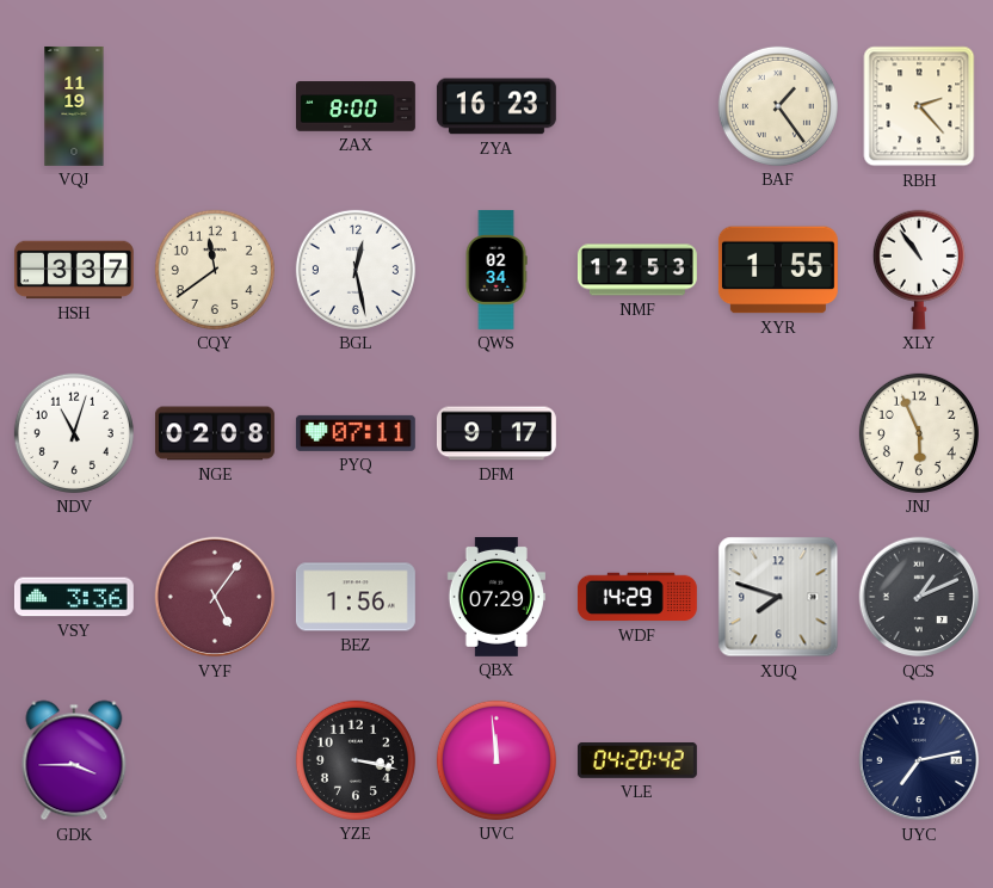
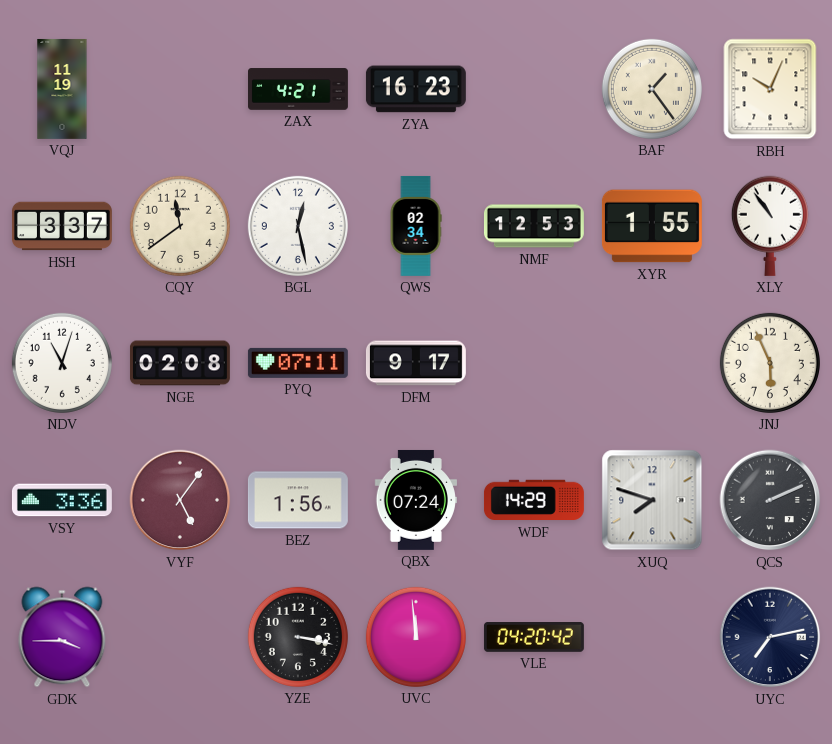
ZAX: 8:00 -> 4:21
RBH: 2:23 -> 10:04
QBX: 07:29 -> 07:24
QCS: 1:11 -> 2:11
